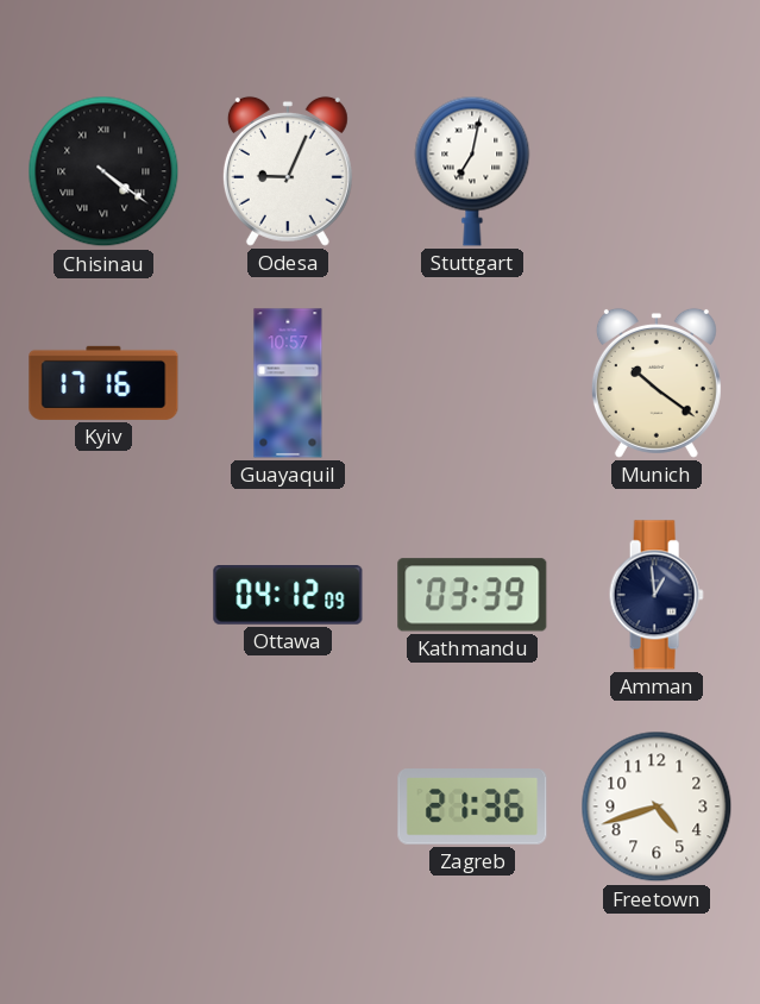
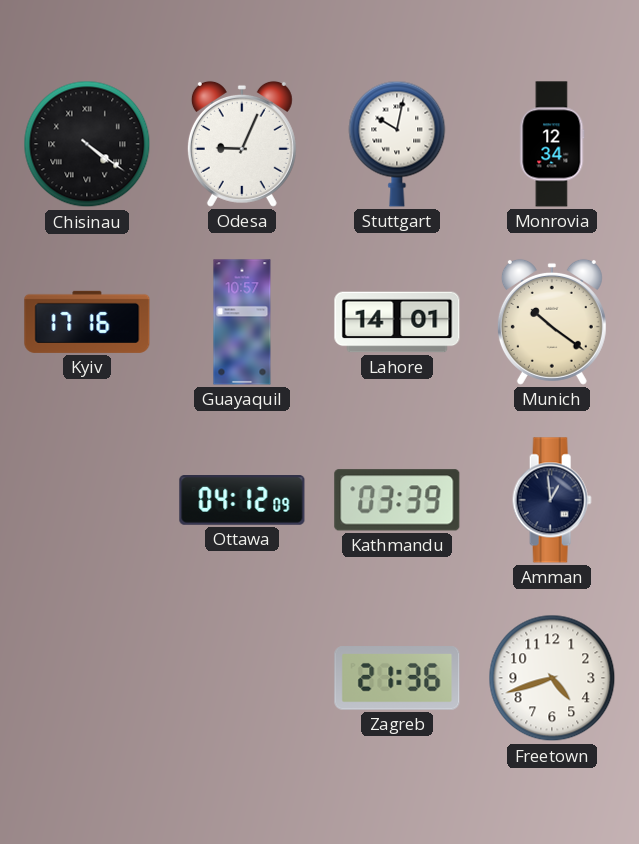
Stuttgart: 7:02 -> 10:02
Monrovia: none -> 12:34
Lahore: none -> 14:01
